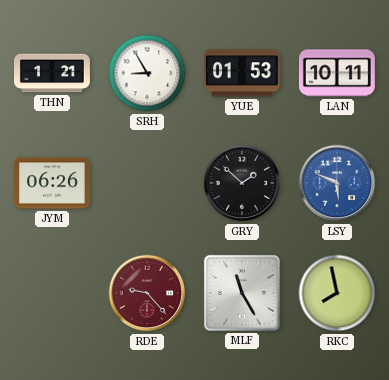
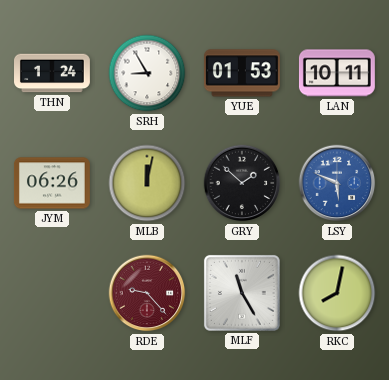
THN: 1:21 -> 1:24
MLB: none -> 12:02
RKC: 7:58 -> 8:02
